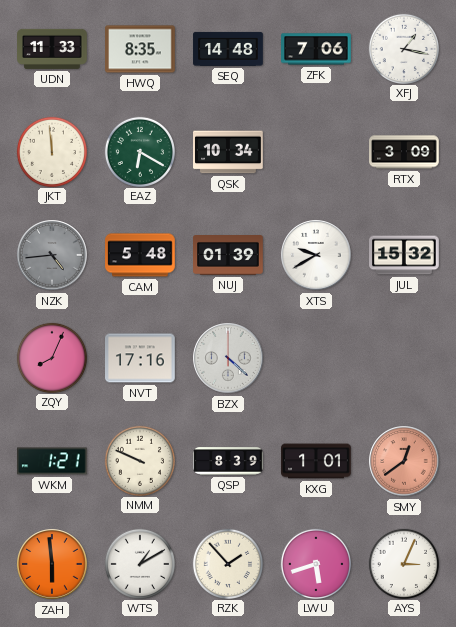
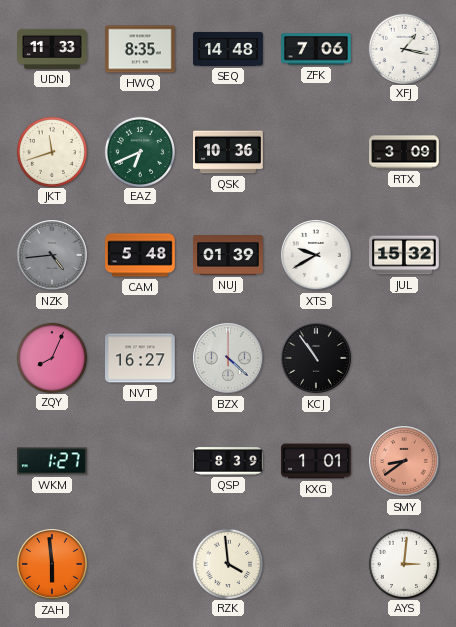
JKT: 11:59 -> 11:42
EAZ: 6:20 -> 6:41
QSK: 10:34 -> 10:36
NVT: 17:16 -> 16:27
KCJ: none -> 10:54
WKM: 1:21 -> 1:27
NMM: 9:49 -> none
SMY: 12:39 -> 8:39
WTS: 1:10 -> none
RZK: 1:53 -> 3:59
LWU: 5:42 -> none
AYS: 3:04 -> 3:01
